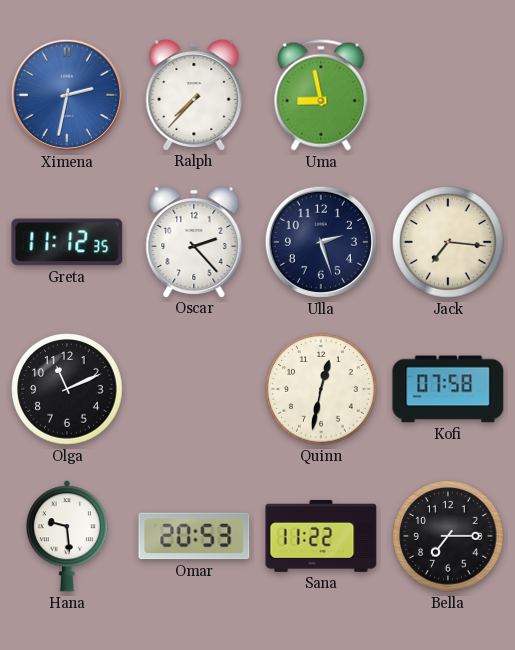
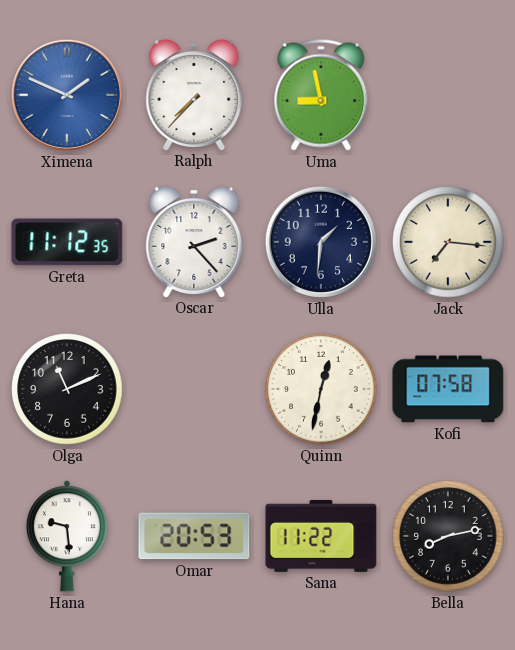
Ximena: 2:32 -> 1:49
Ulla: 2:27 -> 1:31
Bella: 7:15 -> 8:13
